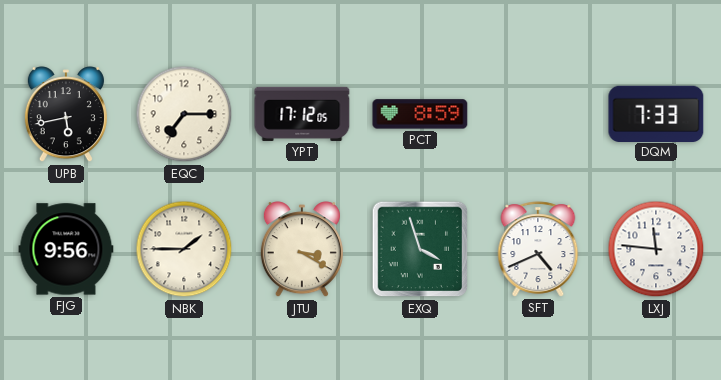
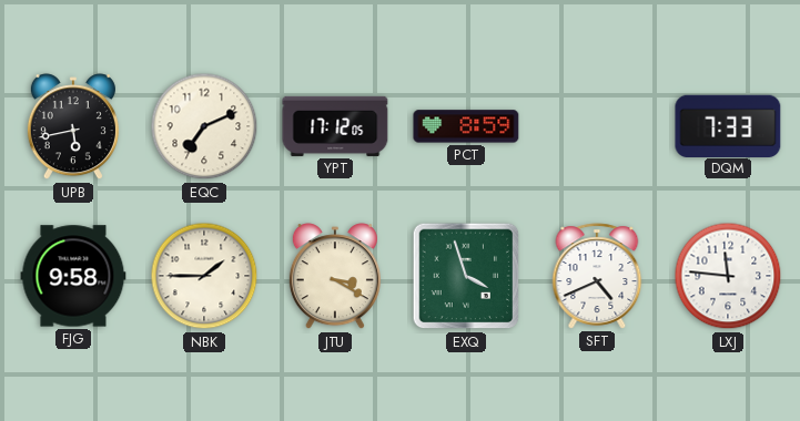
EQC: 7:15 -> 7:11
FJG: 9:56 -> 9:58
